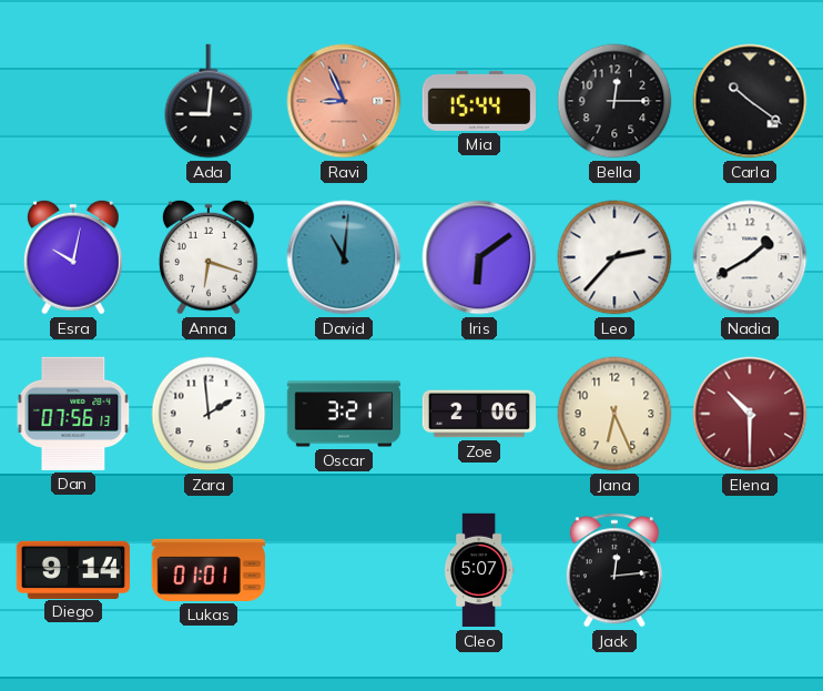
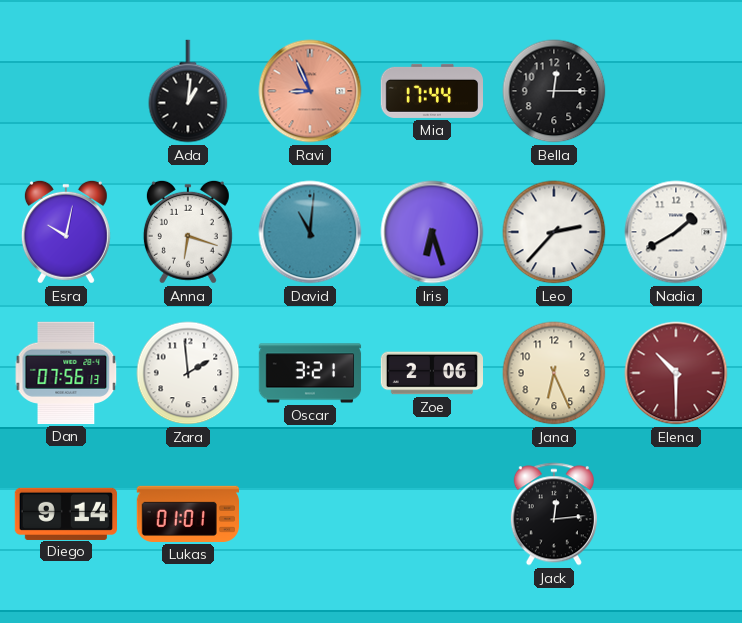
Ada: 9:01 -> 1:01
Mia: 15:44 -> 17:44
Carla: 10:21 -> none
Iris: 6:09 -> 6:27
Cleo: 5:07 -> none
